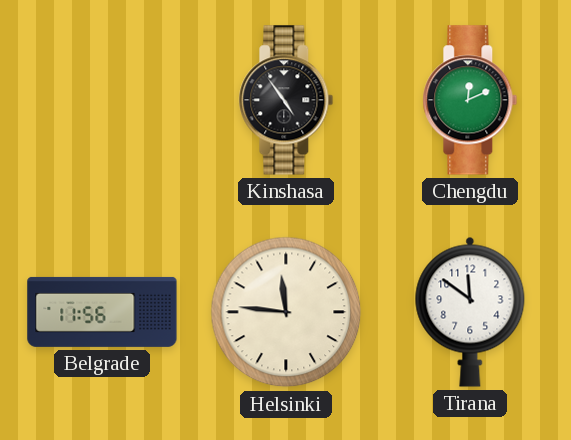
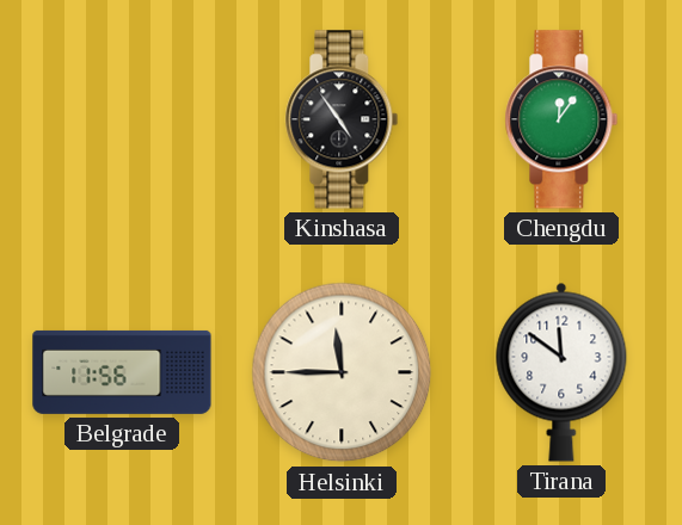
Chengdu: 12:11 -> 12:06
Helsinki: 11:46 -> 11:45
